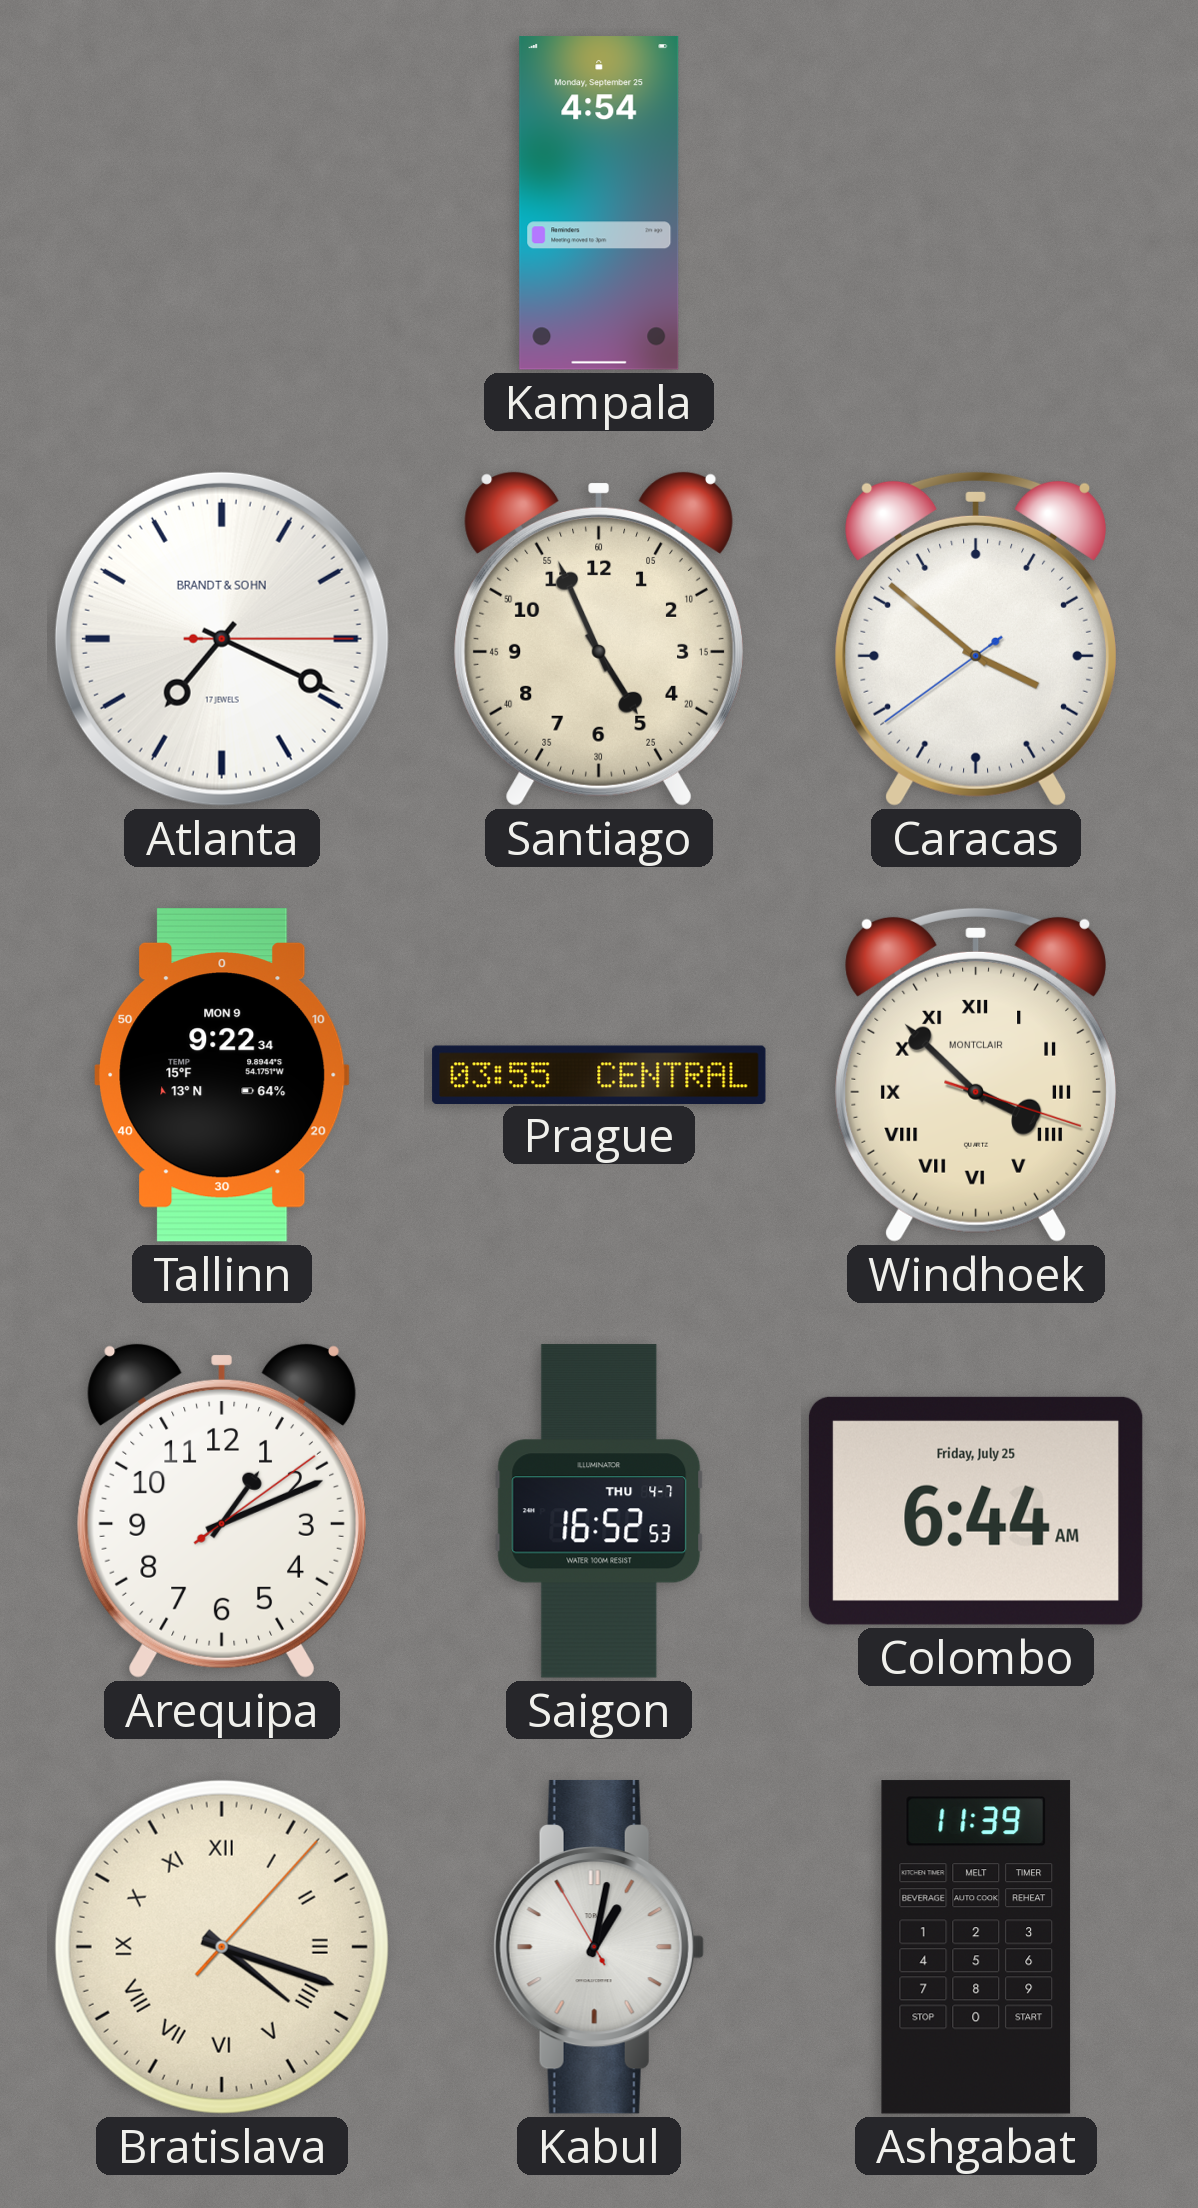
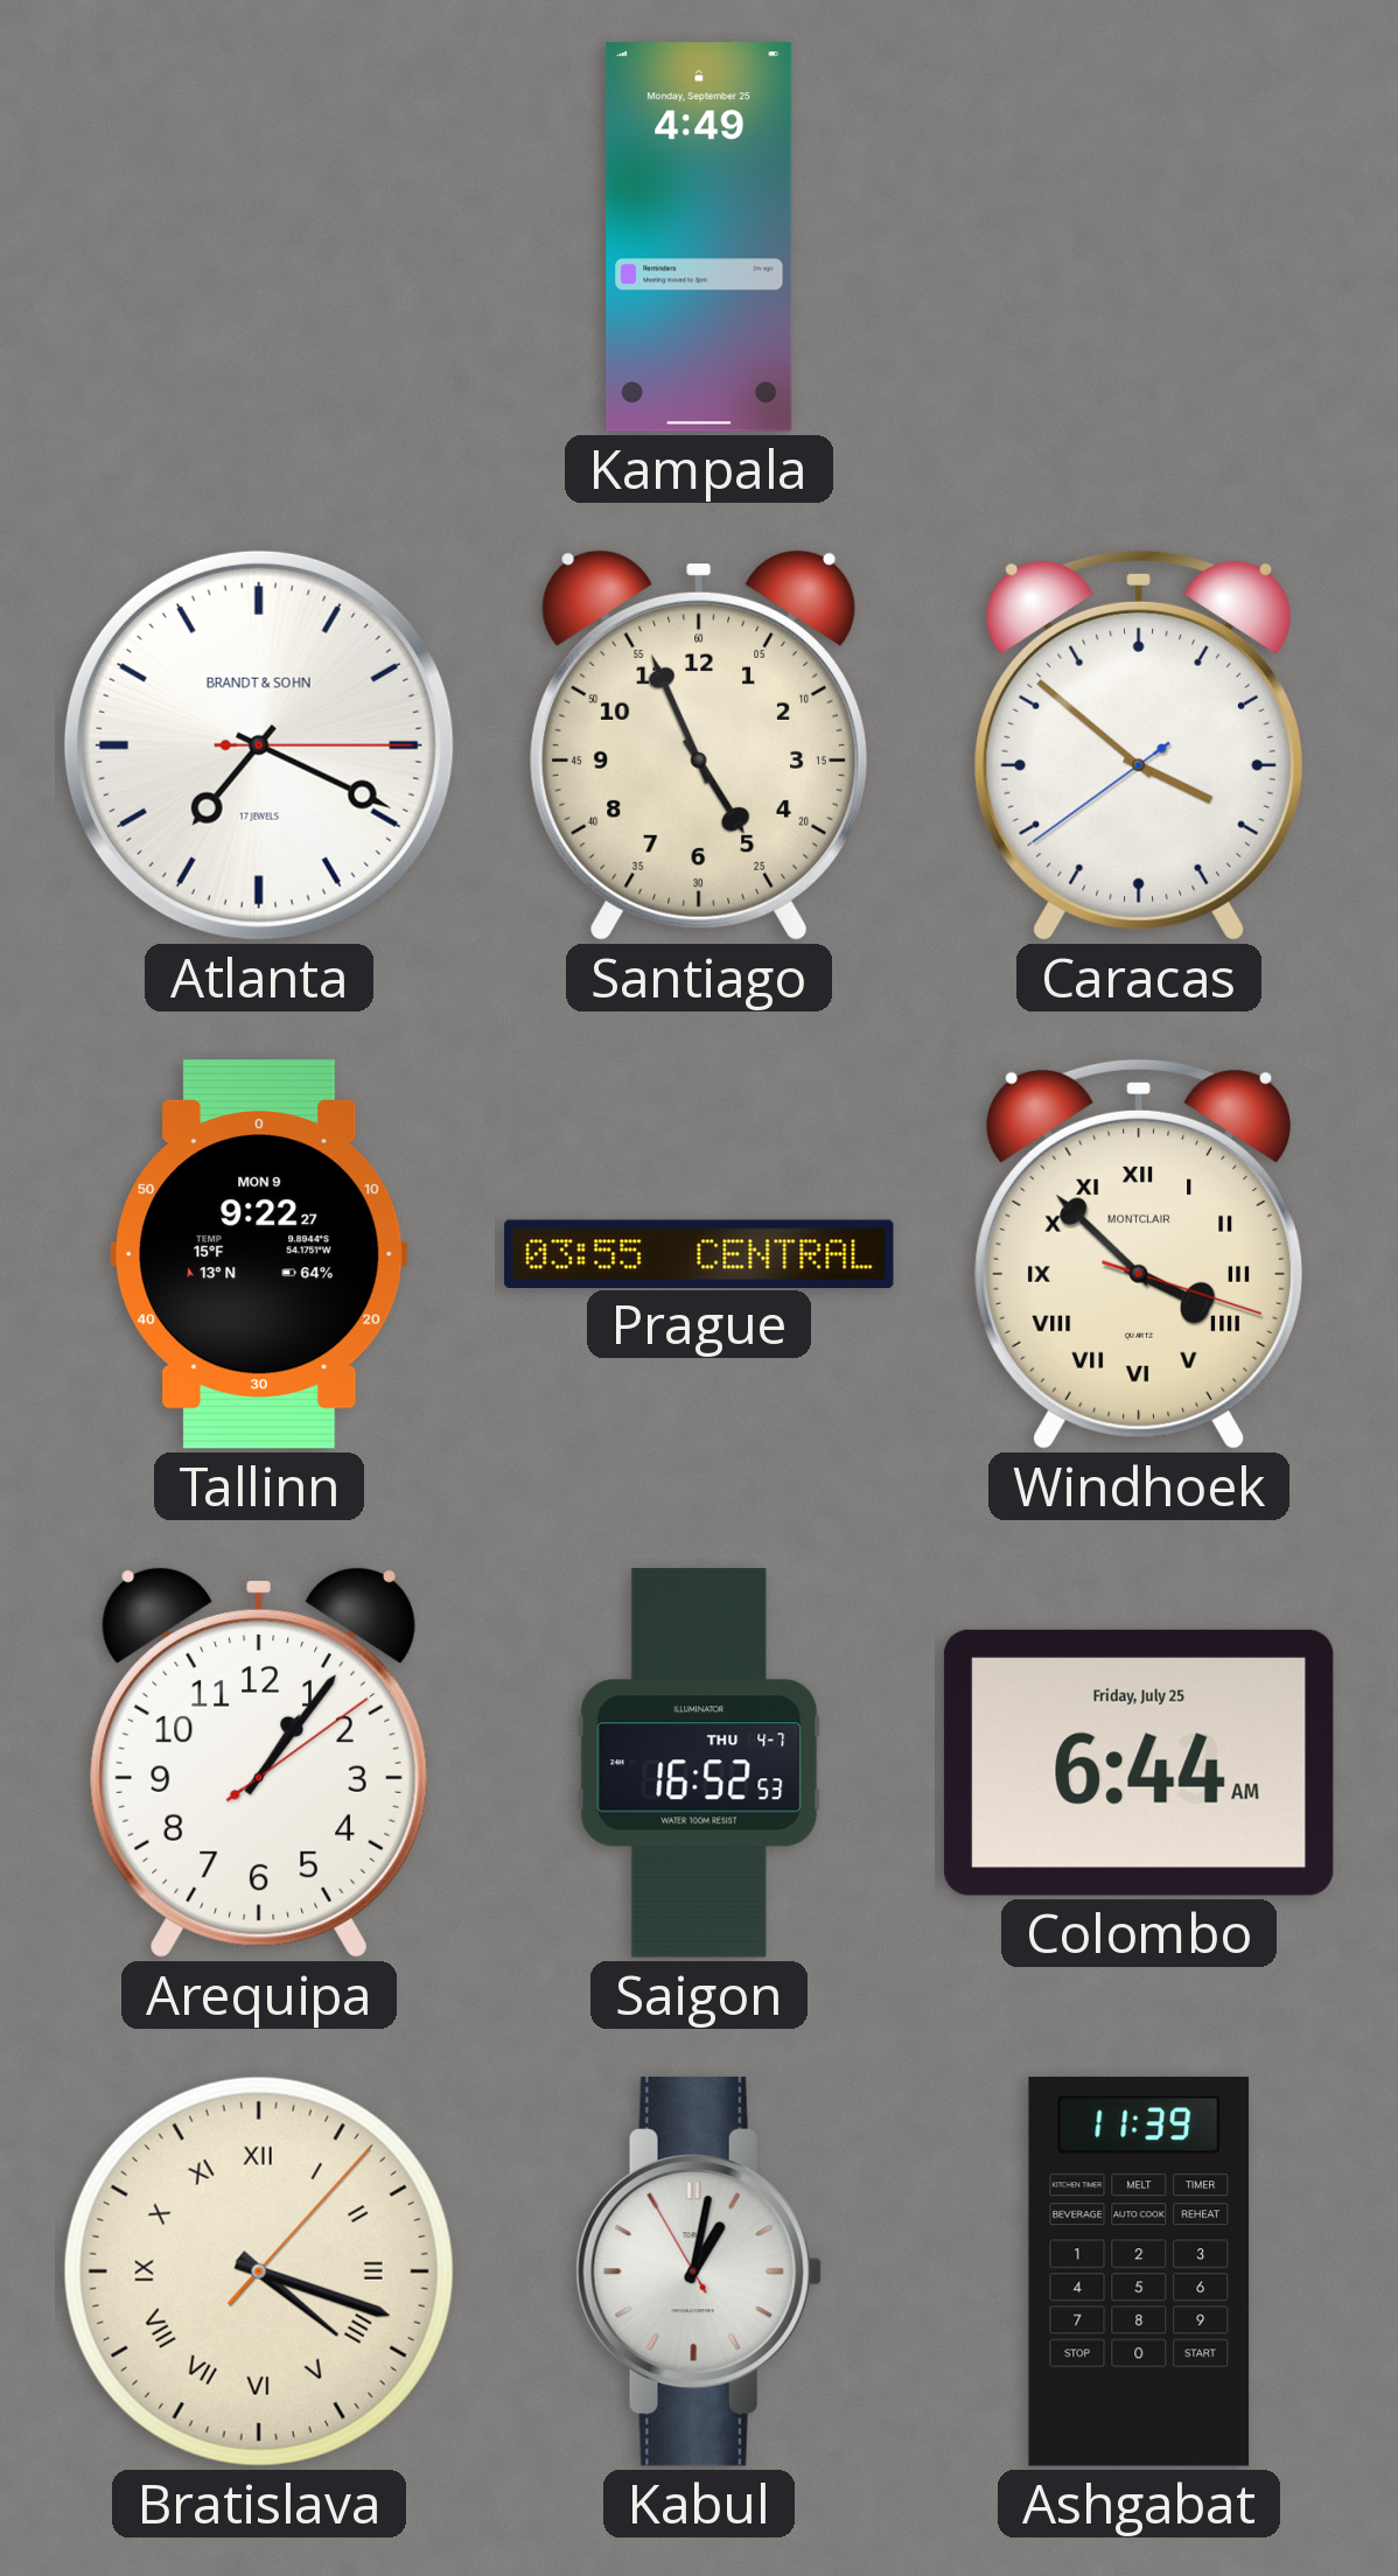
Kampala: 4:54 -> 4:49
Tallinn: 9:22:34 -> 9:22:27
Arequipa: 1:11 -> 1:06
